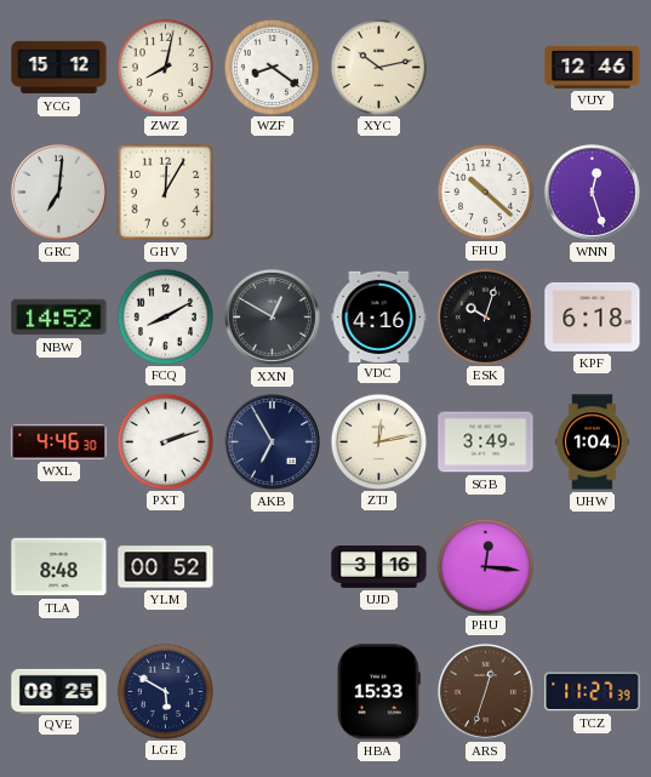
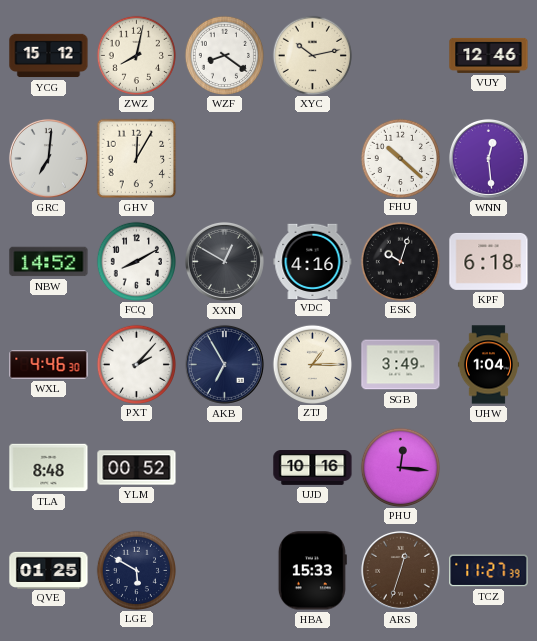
WNN: 12:27 -> 12:29
PXT: 2:12 -> 2:07
ZTJ: 12:13 -> 1:15
UJD: 3:16 -> 10:16
QVE: 08:25 -> 01:25
